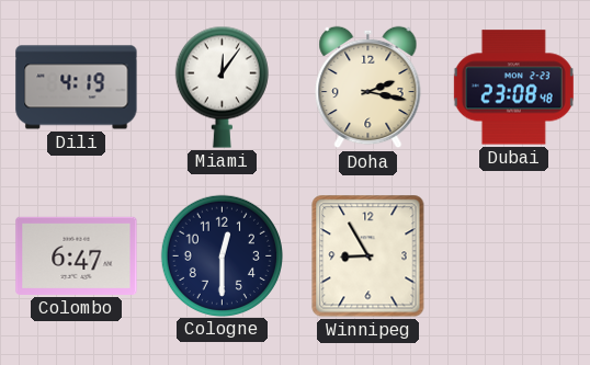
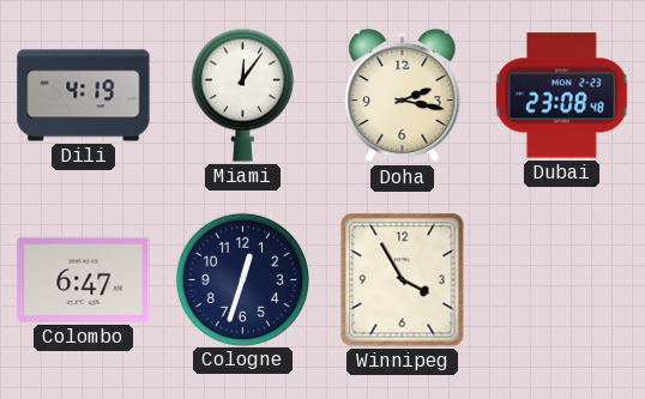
Cologne: 12:30 -> 12:33
Winnipeg: 8:55 -> 3:55
